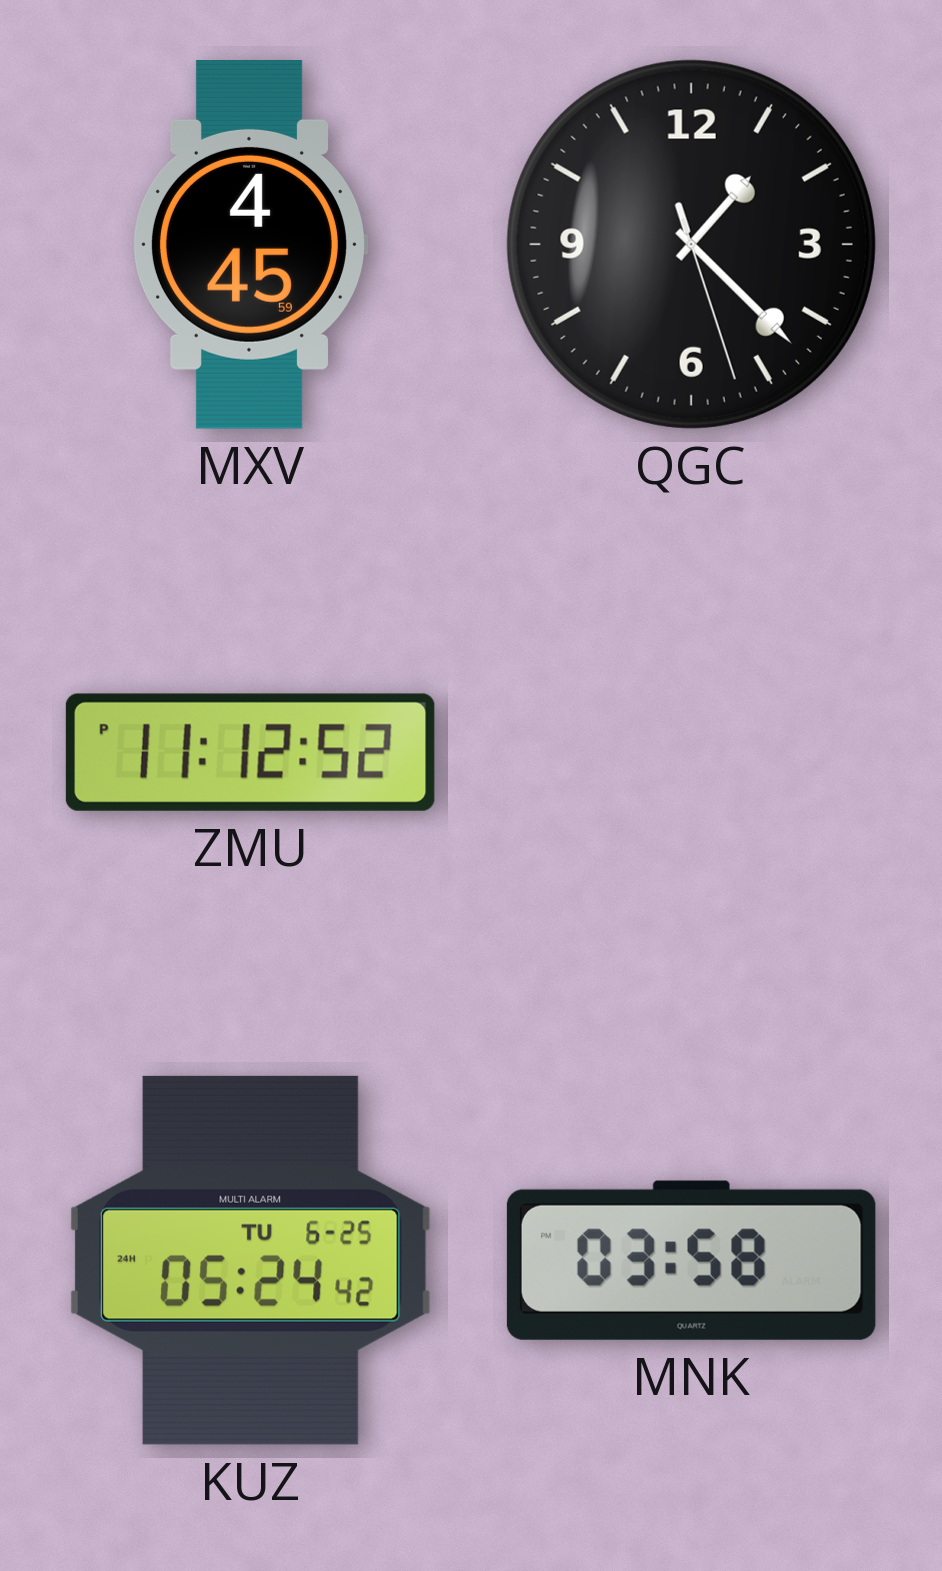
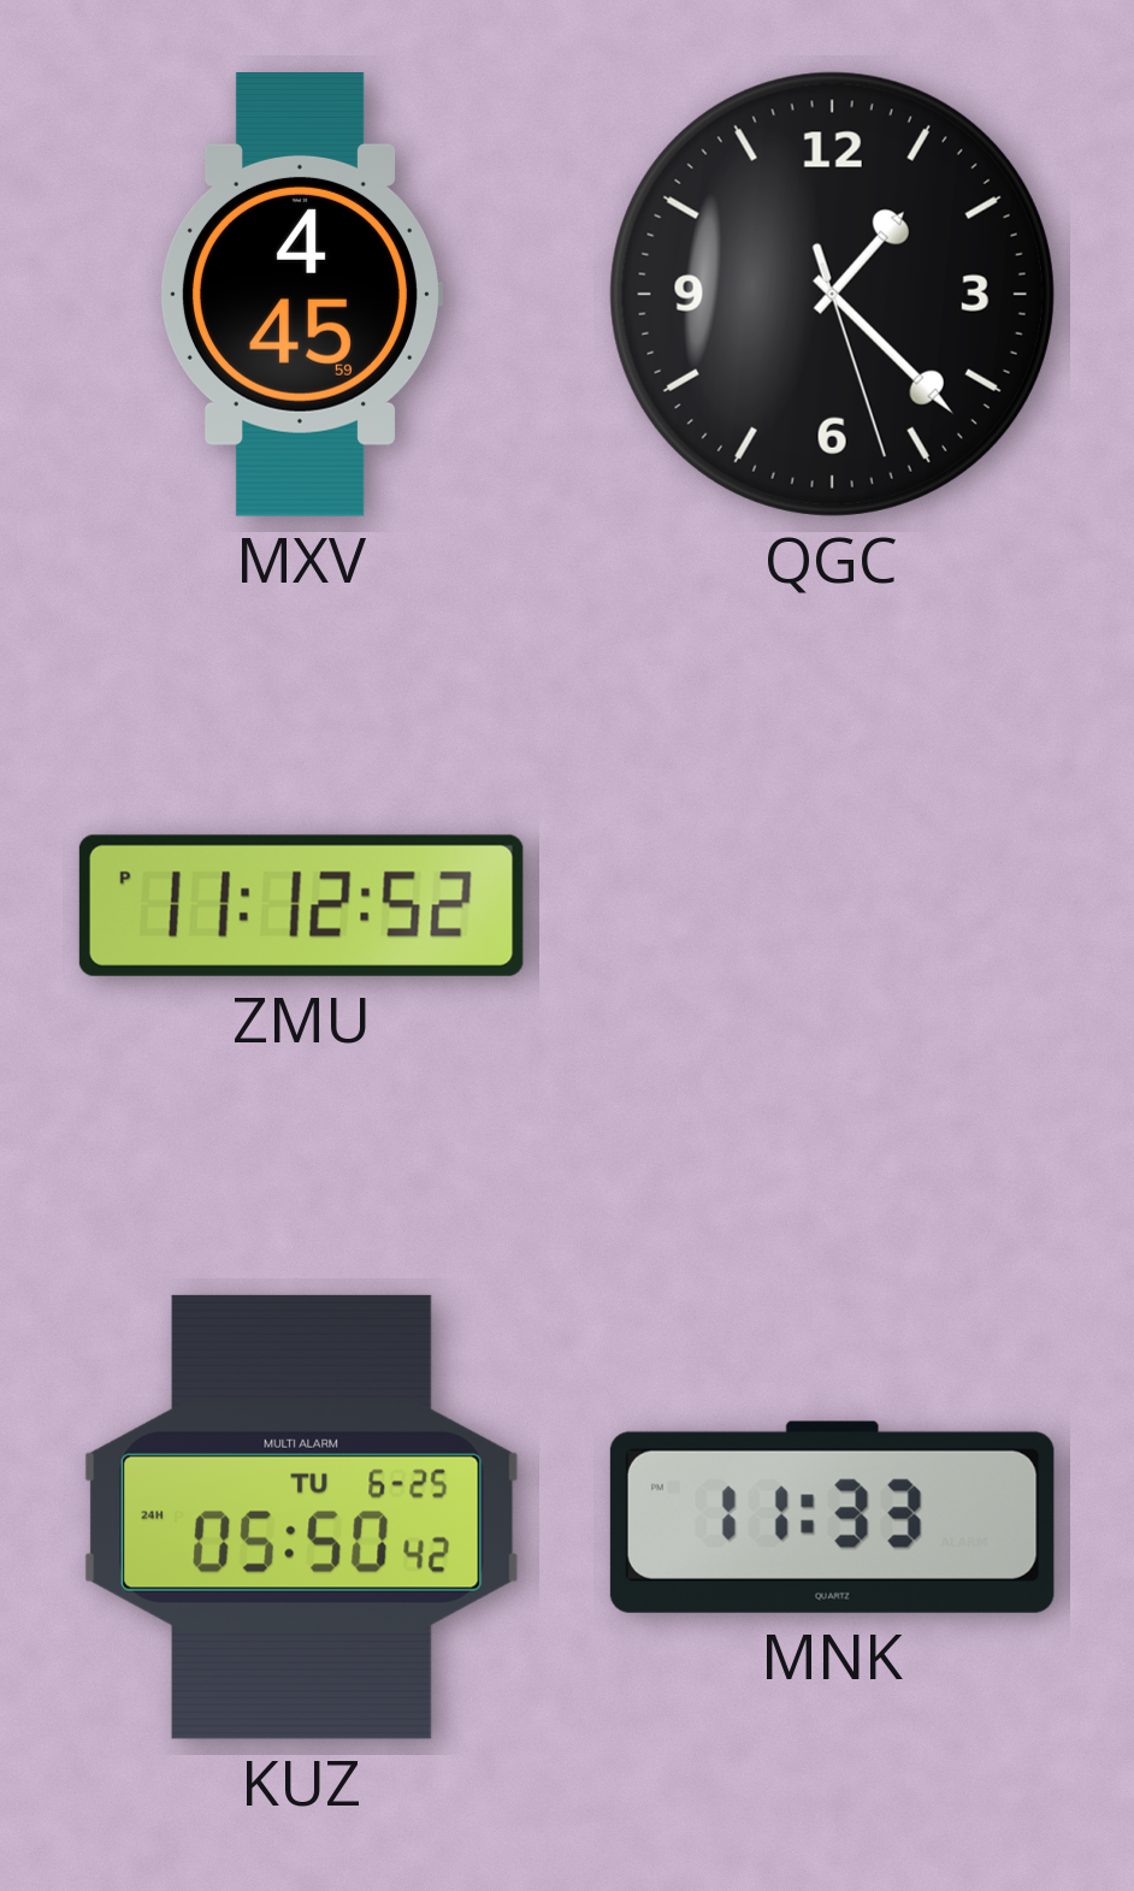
KUZ: 05:24 -> 05:50
MNK: 03:58 -> 11:33
